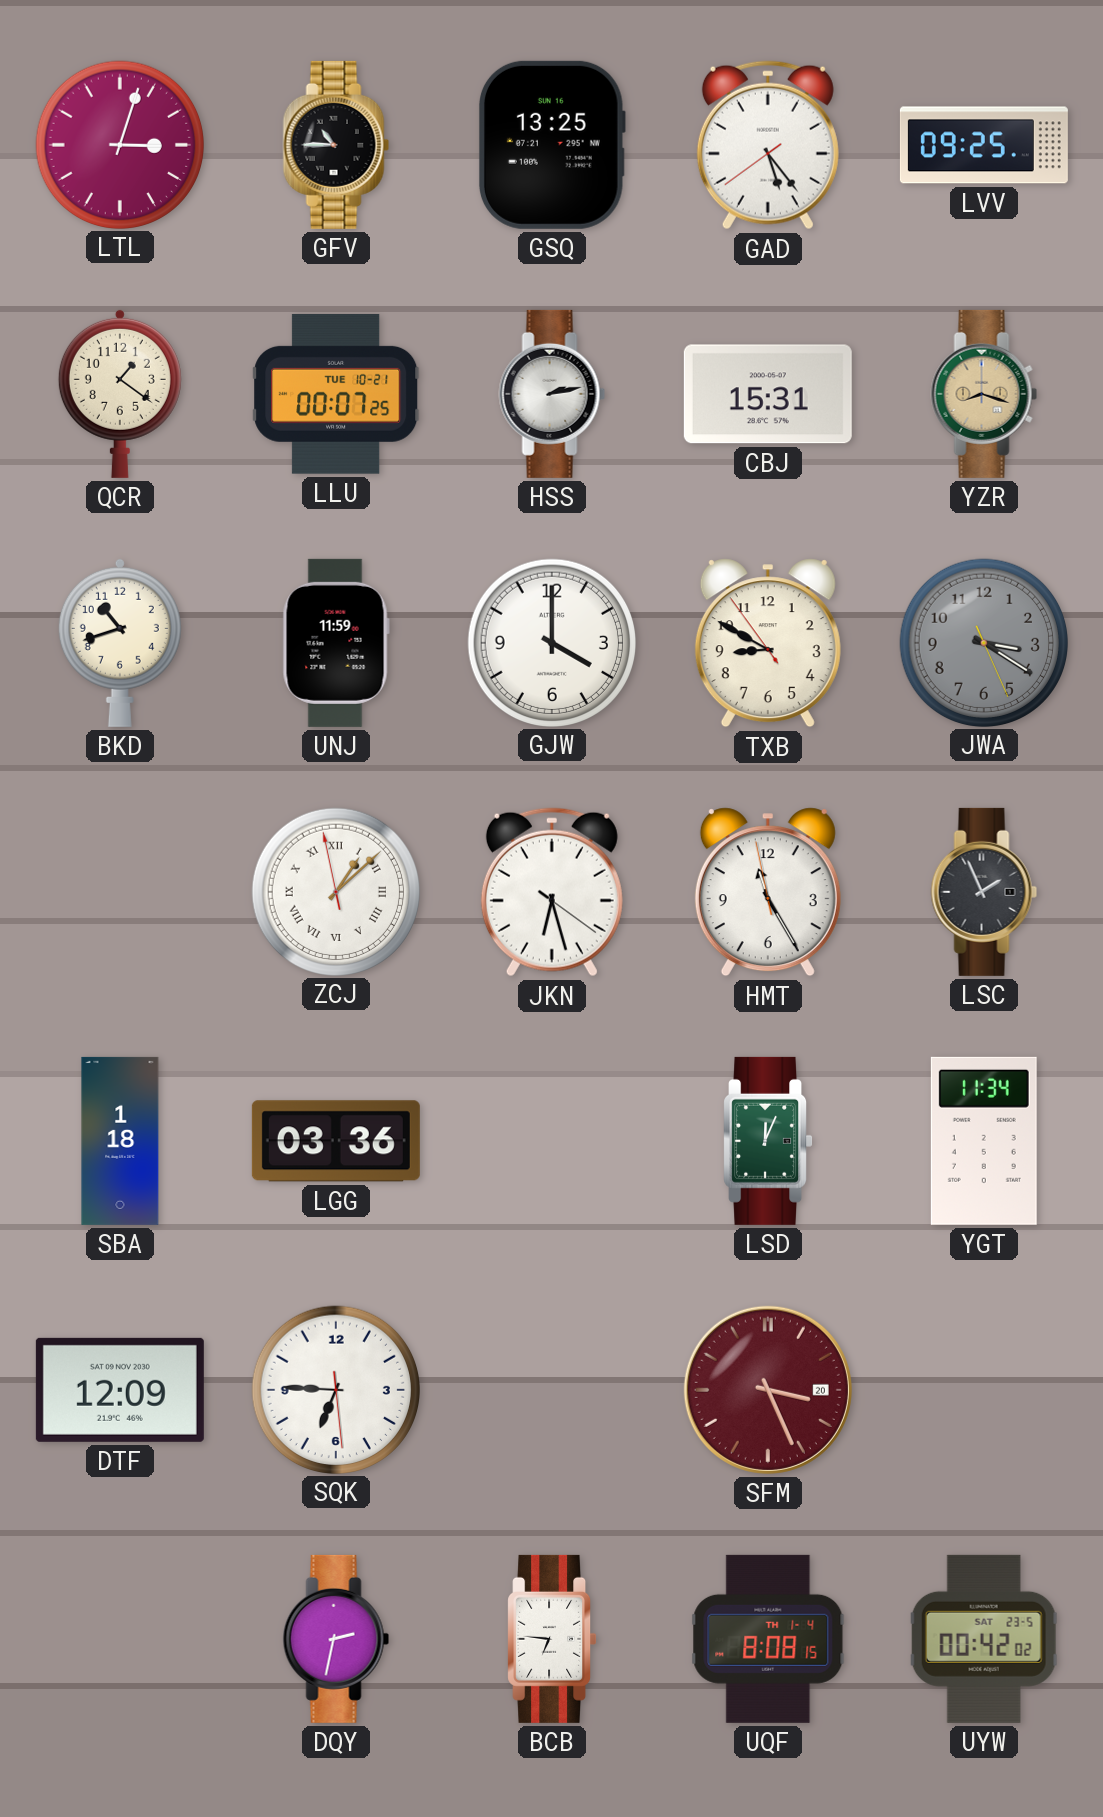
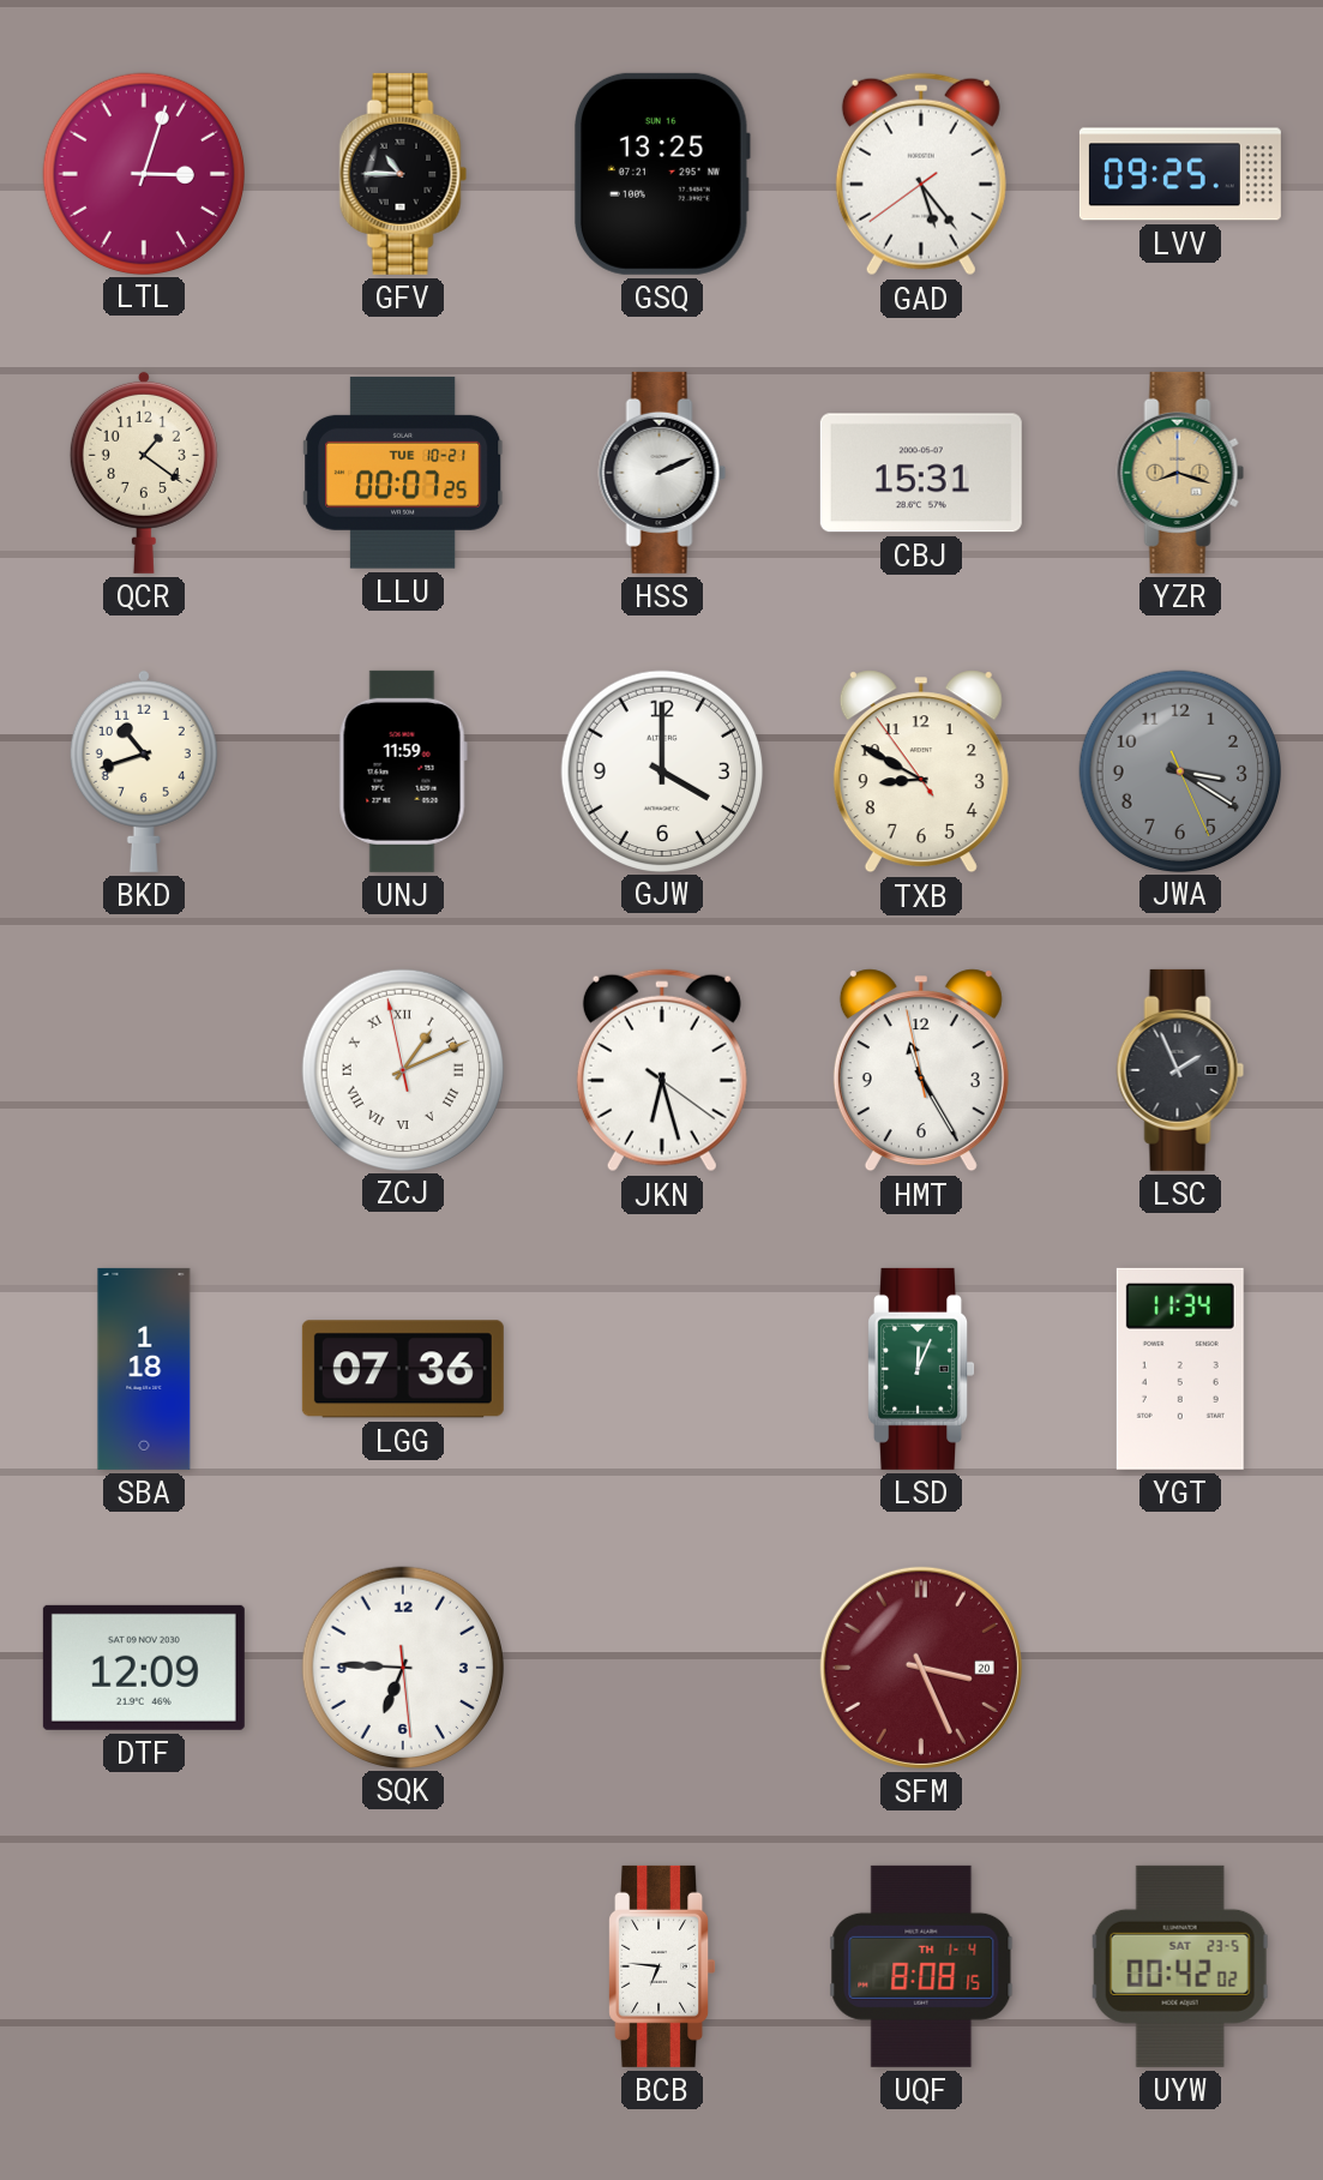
HSS: 2:13 -> 2:11
ZCJ: 1:07 -> 1:10
LGG: 03:36 -> 07:36
DQY: 2:32 -> none
